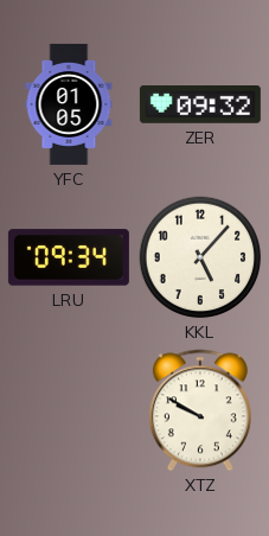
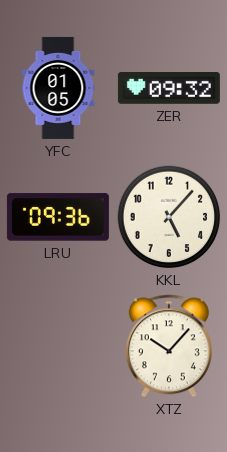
LRU: 09:34 -> 09:36
XTZ: 9:50 -> 10:07
